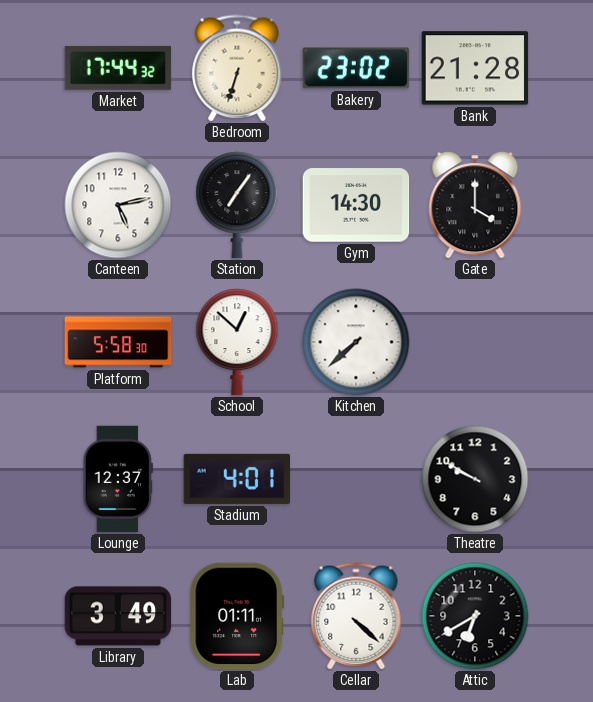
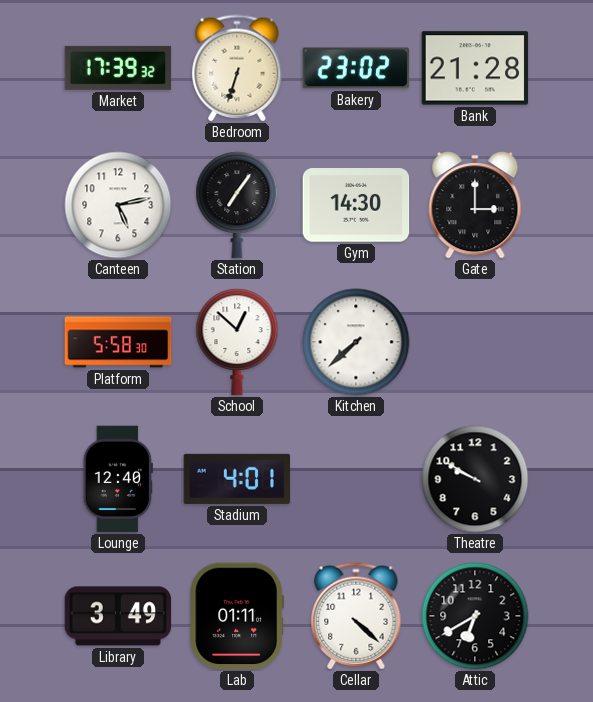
Market: 17:44 -> 17:39
Gate: 4:00 -> 3:00
Lounge: 12:37 -> 12:40
